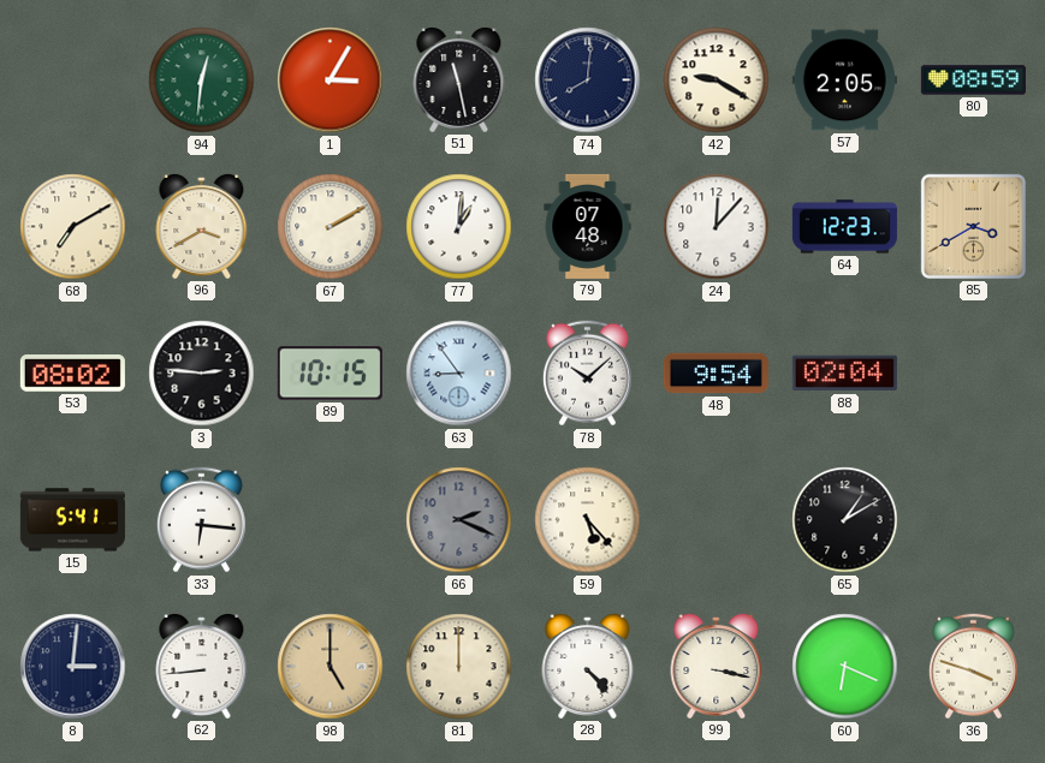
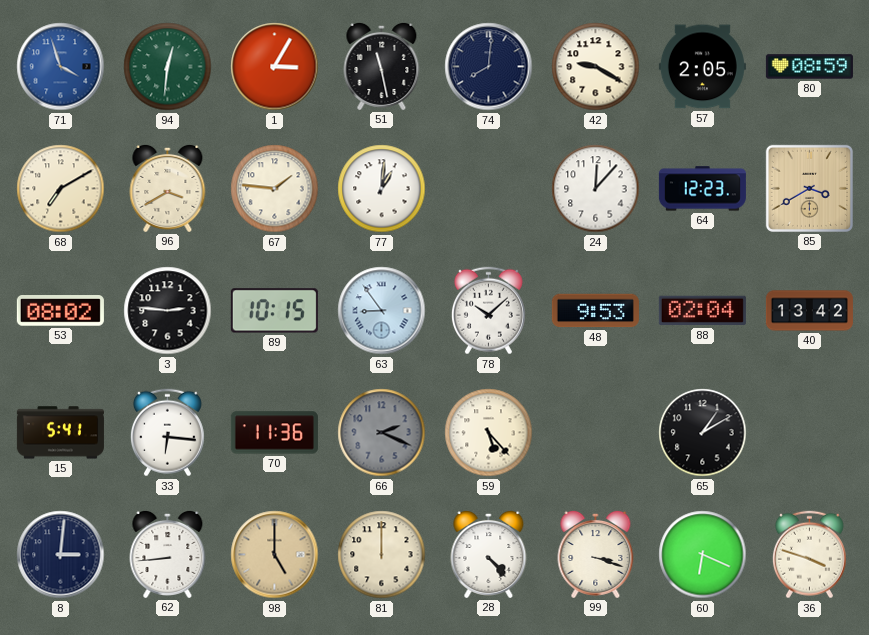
71: none -> 3:57
67: 2:10 -> 1:46
79: 07:48 -> none
48: 9:54 -> 9:53
40: none -> 13:42
70: none -> 11:36
99: 3:17 -> 3:18
